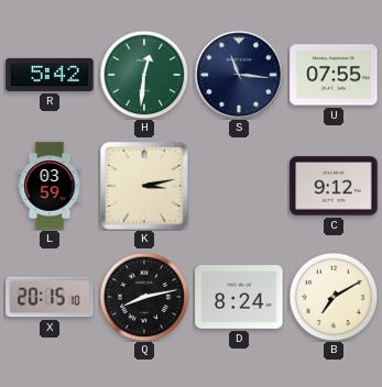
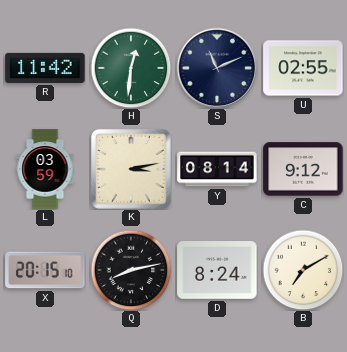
R: 5:42 -> 11:42
S: 11:16 -> 11:11
U: 07:55 -> 02:55
Y: none -> 08:14
